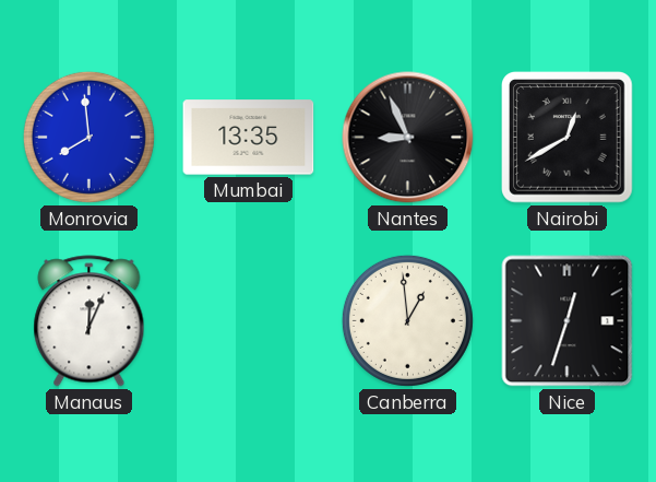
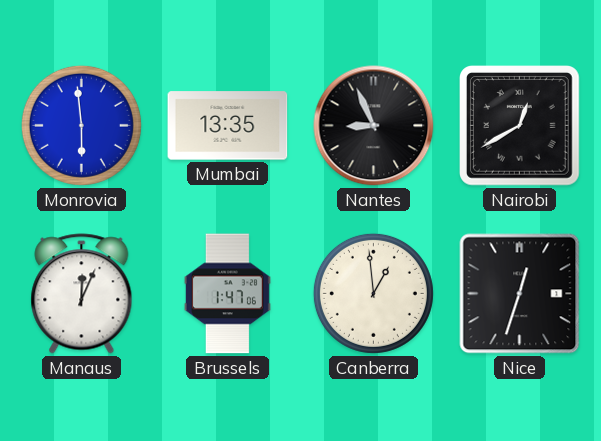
Monrovia: 7:59 -> 5:59
Brussels: none -> 1:47
